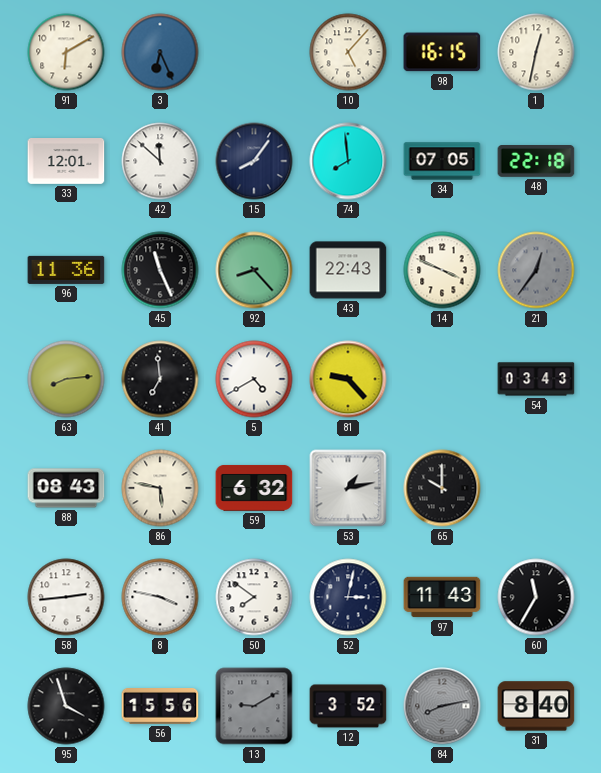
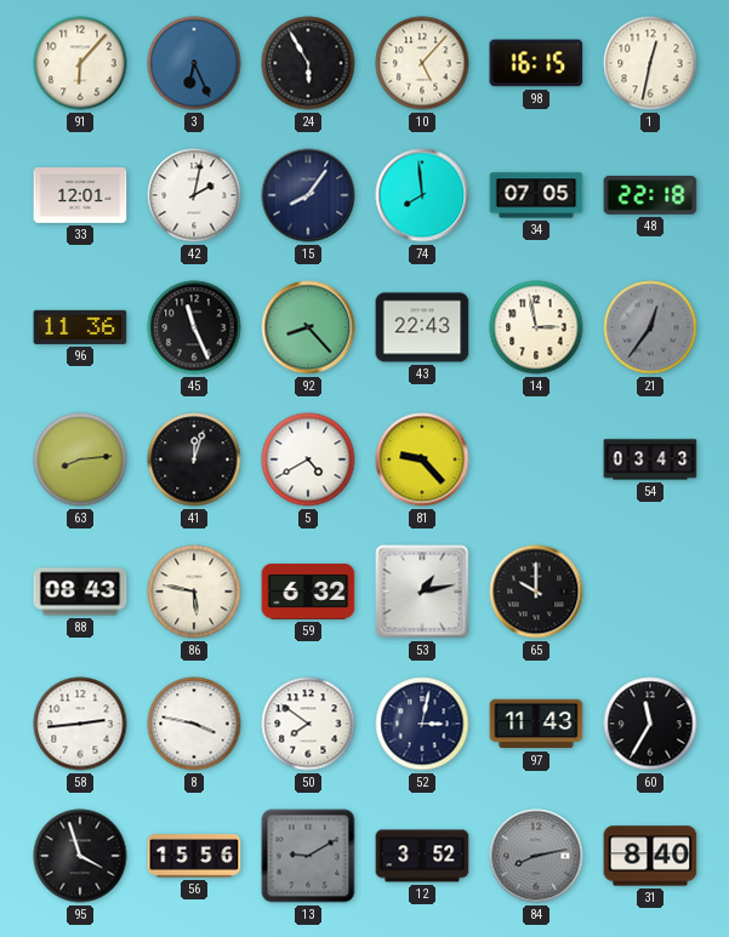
91: 6:10 -> 6:07
24: none -> 5:55
42: 11:52 -> 2:02
14: 3:49 -> 2:58
41: 6:59 -> 12:03
